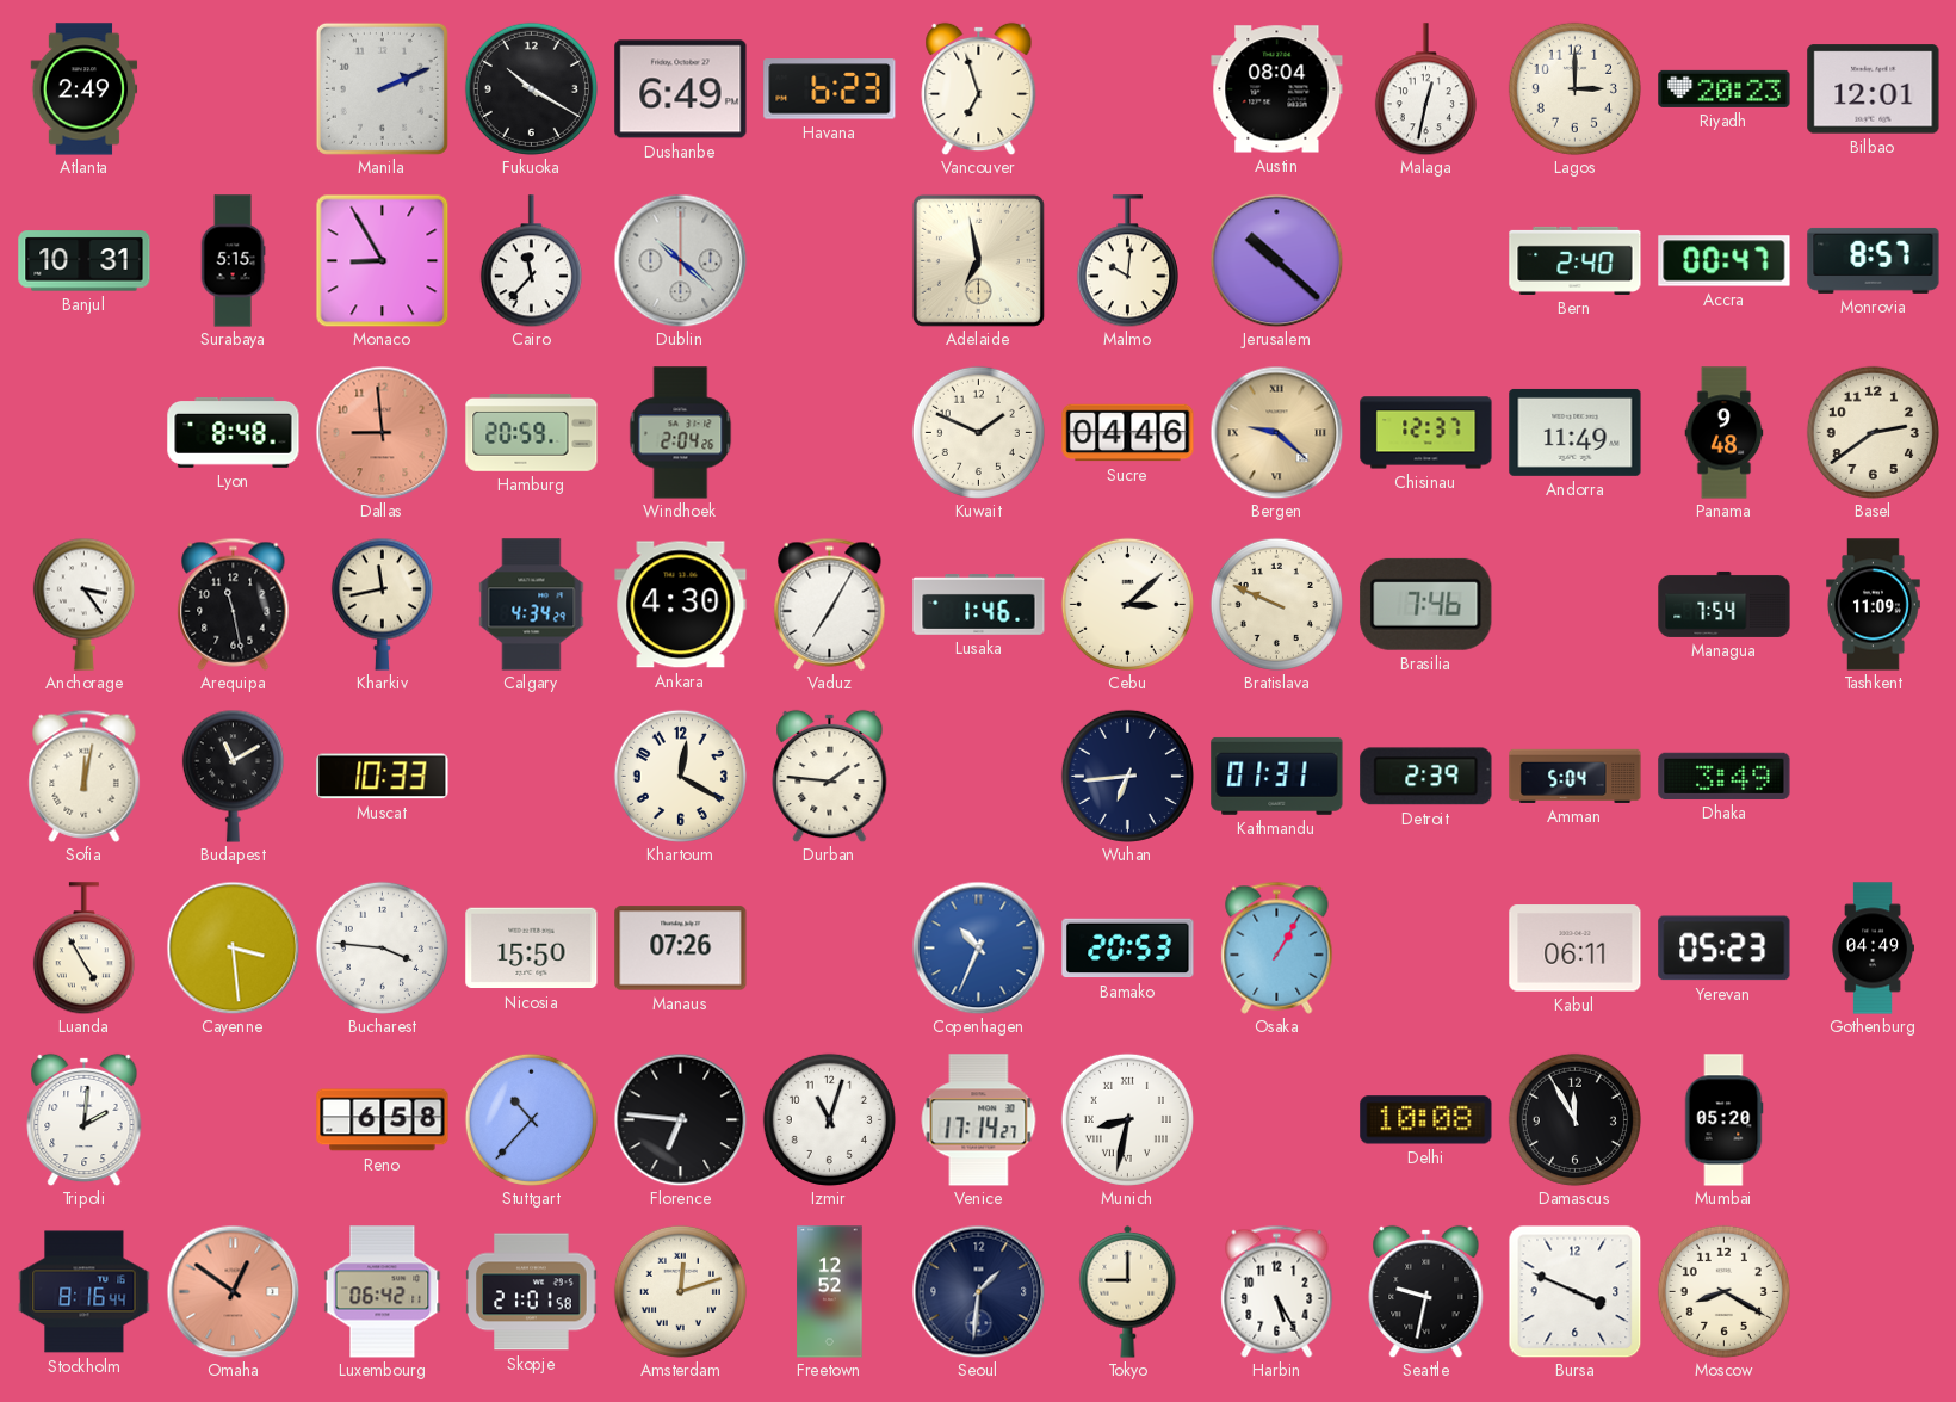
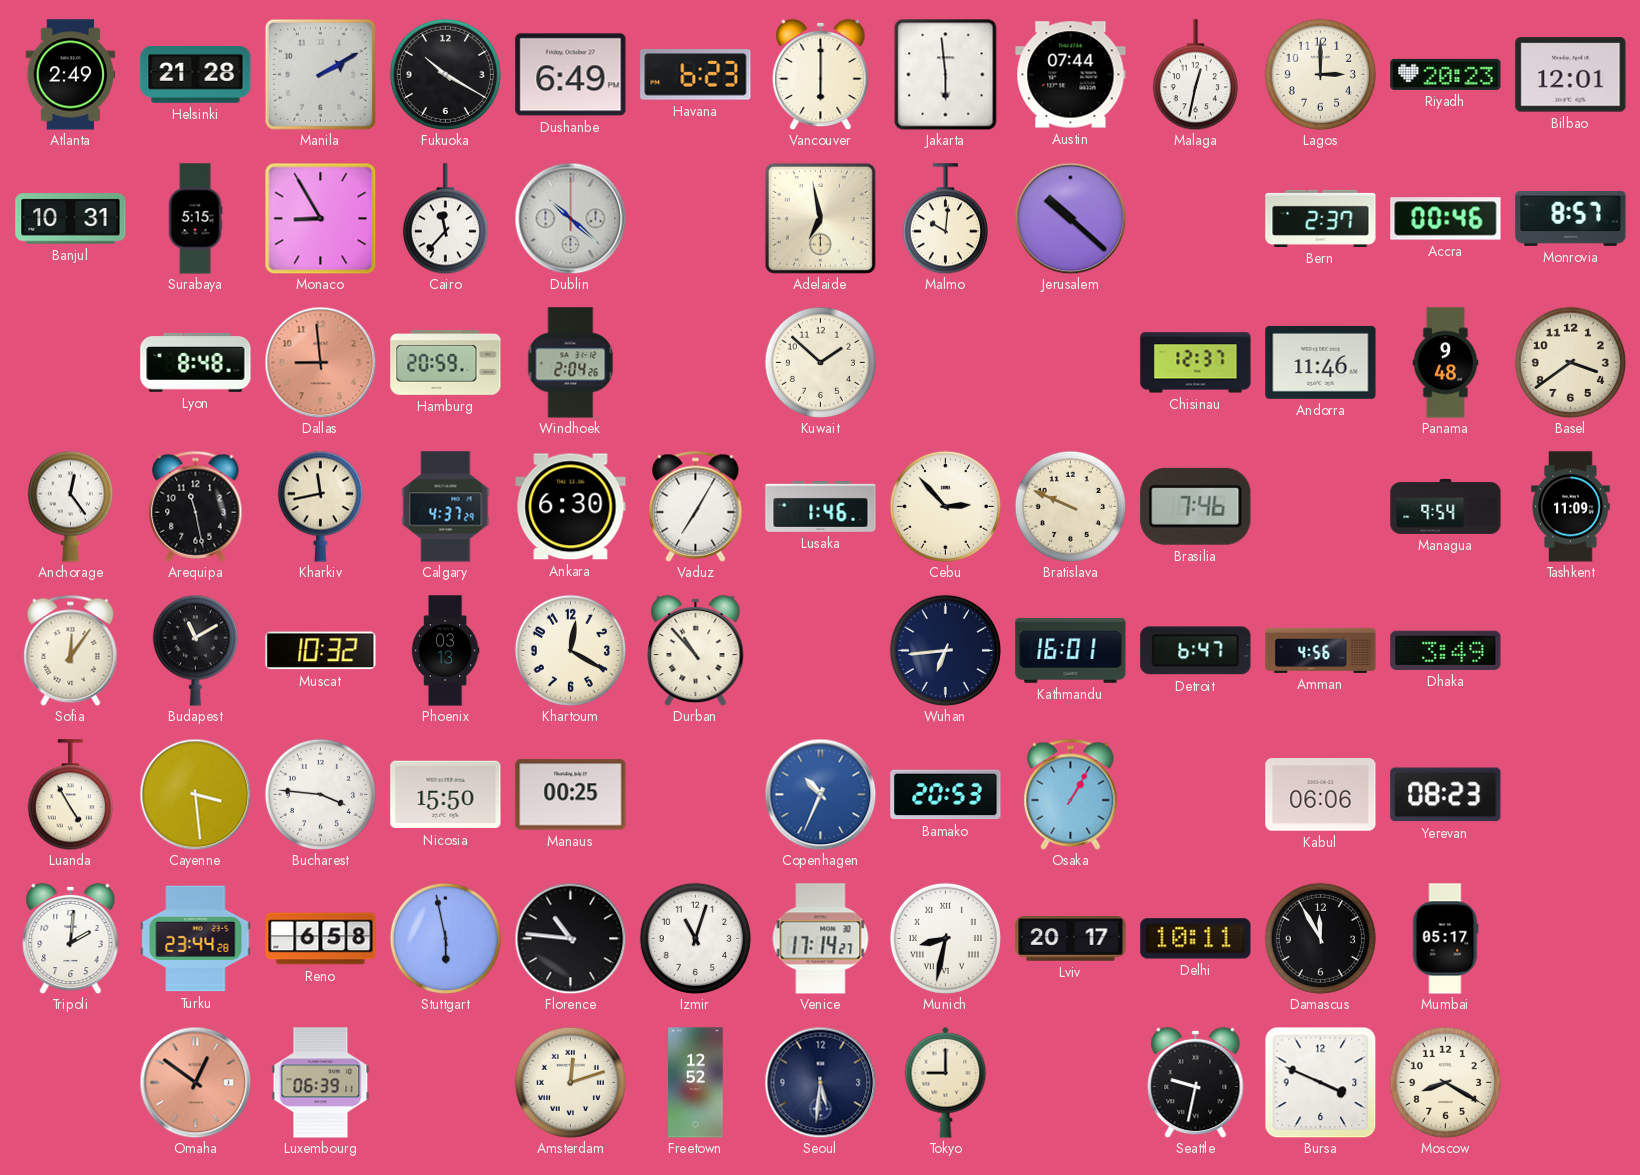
Helsinki: none -> 21:28
Manila: 2:11 -> 2:10
Vancouver: 6:57 -> 6:00
Jakarta: none -> 5:59
Austin: 08:04 -> 07:44
Bern: 2:40 -> 2:37
Accra: 00:47 -> 00:46
Kuwait: 1:49 -> 1:52
Sucre: 04:46 -> none
Bergen: 9:22 -> none
Andorra: 11:49 -> 11:46
Basel: 2:39 -> 3:39
Anchorage: 3:24 -> 12:24
Calgary: 4:34 -> 4:37
Ankara: 4:30 -> 6:30
Cebu: 3:08 -> 2:53
Managua: 7:54 -> 9:54
Sofia: 12:02 -> 12:06
Muscat: 10:33 -> 10:32
Phoenix: none -> 03:13
Durban: 1:46 -> 10:53
Kathmandu: 01:31 -> 16:01
Detroit: 2:39 -> 6:47
Amman: 5:04 -> 4:56
Manaus: 07:26 -> 00:25
Kabul: 06:11 -> 06:06
Yerevan: 05:23 -> 08:23
Gothenburg: 04:49 -> none
Turku: none -> 23:44
Stuttgart: 10:37 -> 5:58
Florence: 6:46 -> 10:46
Lviv: none -> 20:17
Delhi: 10:08 -> 10:11
Mumbai: 05:20 -> 05:17
Stockholm: 8:16 -> none
Luxembourg: 06:42 -> 06:39
Skopje: 21:01 -> none
Seoul: 1:31 -> 5:31
Harbin: 5:25 -> none
